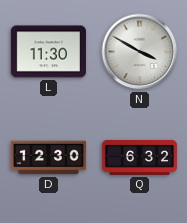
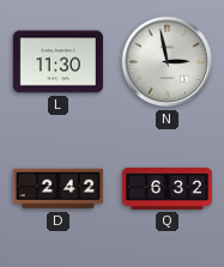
N: 3:50 -> 2:58
D: 12:30 -> 2:42
